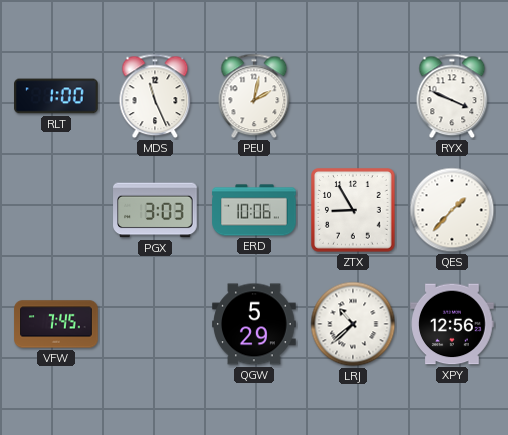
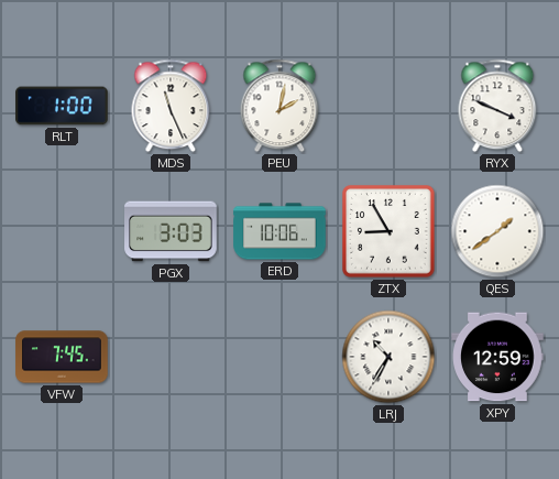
QES: 1:37 -> 1:39
QGW: 5:29 -> none
LRJ: 10:38 -> 10:35
XPY: 12:56 -> 12:59
